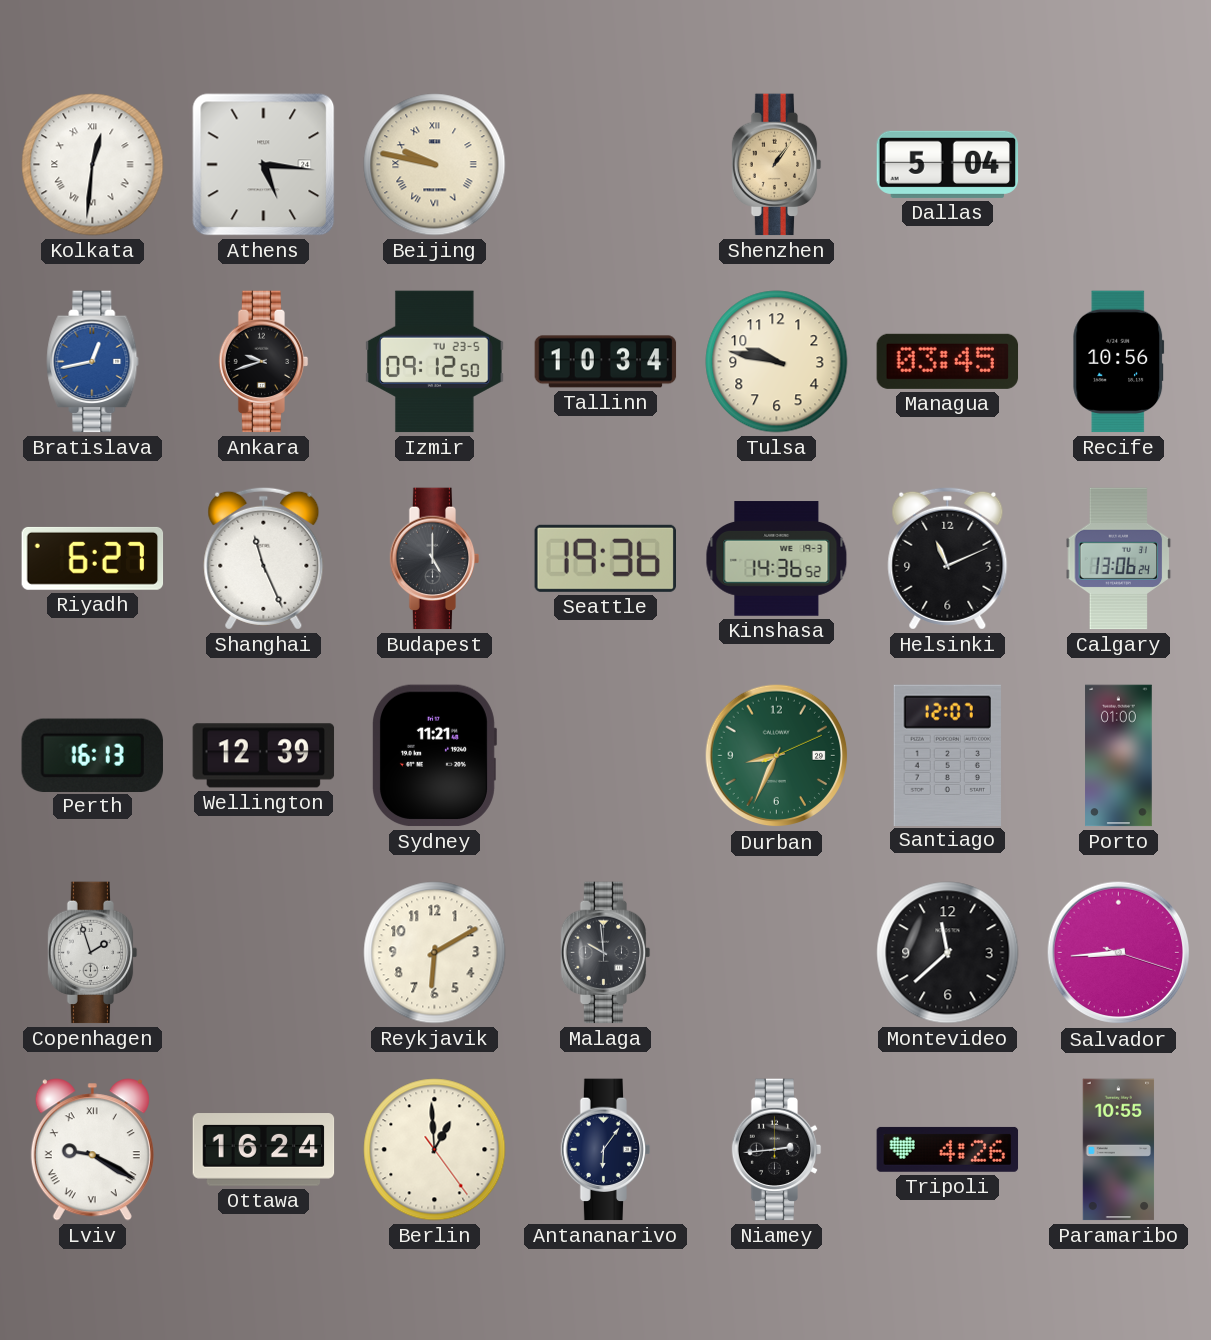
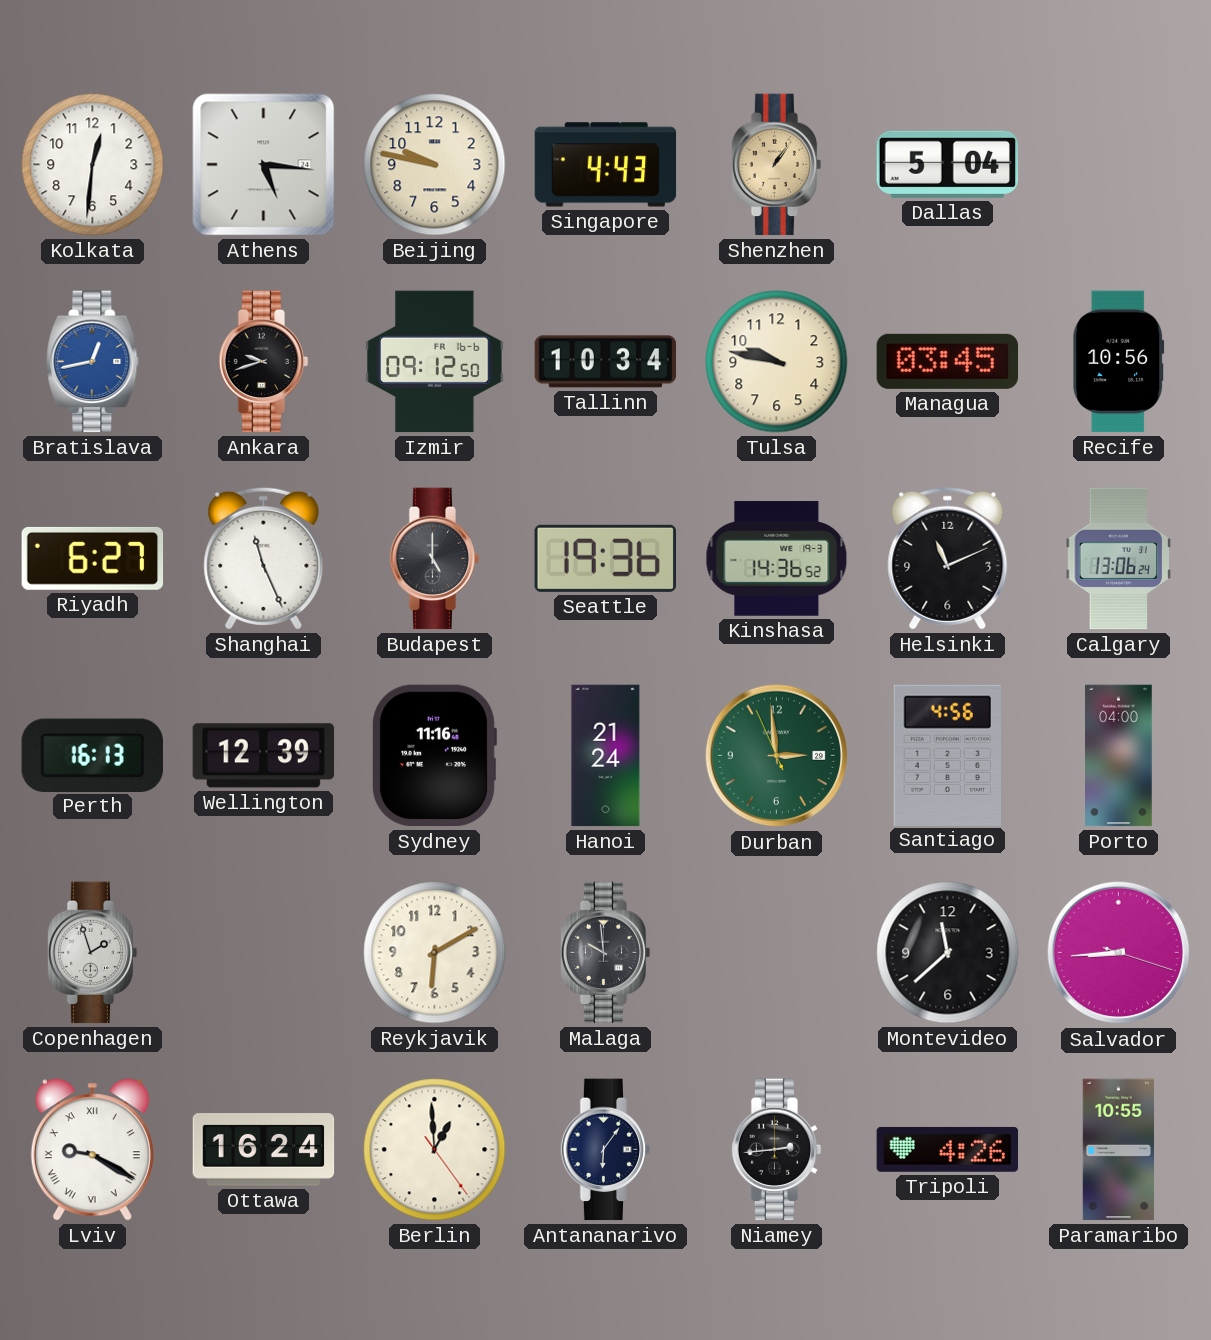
Kolkata numerals: Roman -> Arabic
Beijing numerals: Roman -> Arabic
Singapore: none -> 4:43
Izmir date: TU 23-5 -> FR 16-6
Sydney: 11:21 -> 11:16
Hanoi: none -> 21:24
Durban: 8:34 -> 2:58
Santiago: 12:07 -> 4:56
Porto: 01:00 -> 04:00
